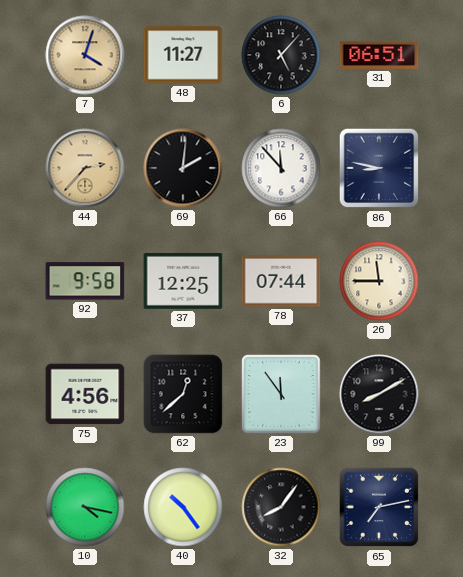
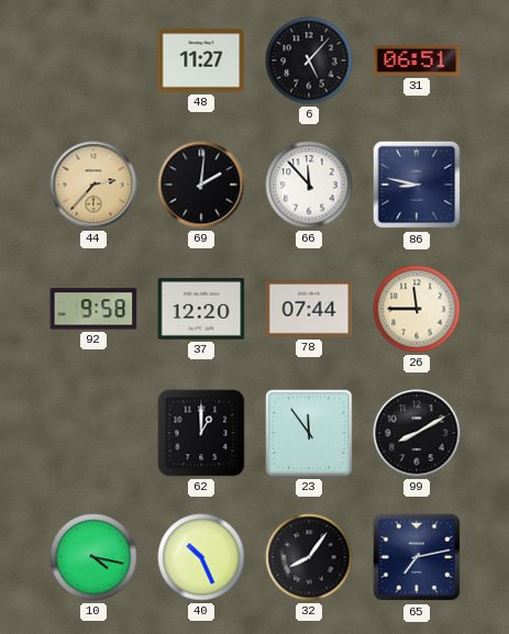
7: 4:03 -> none
37: 12:25 -> 12:20
75: 4:56 -> none
62: 12:38 -> 1:00
40: 10:24 -> 10:26
